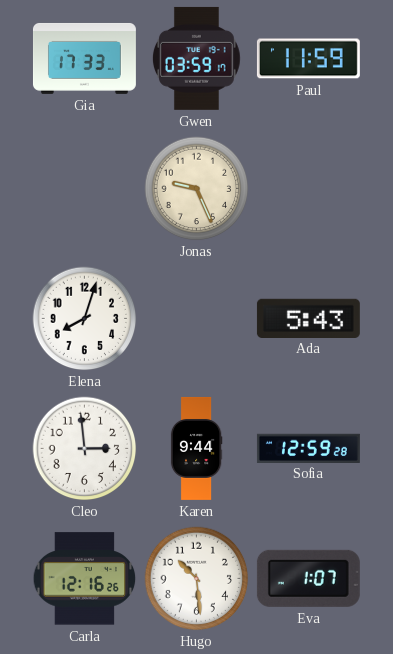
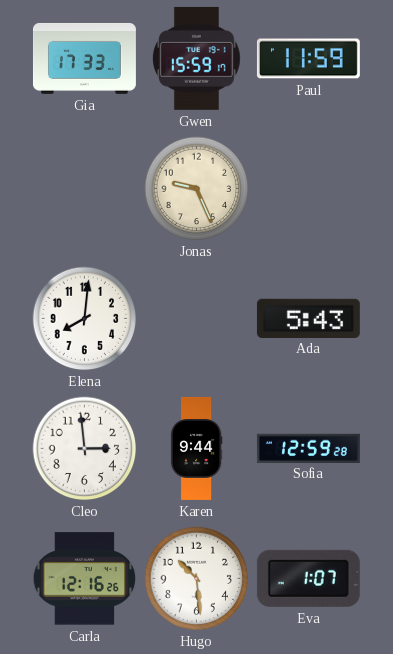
Gwen: 03:59 -> 15:59
Elena: 8:03 -> 8:01
